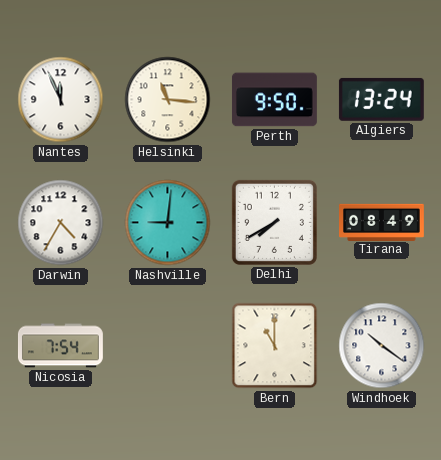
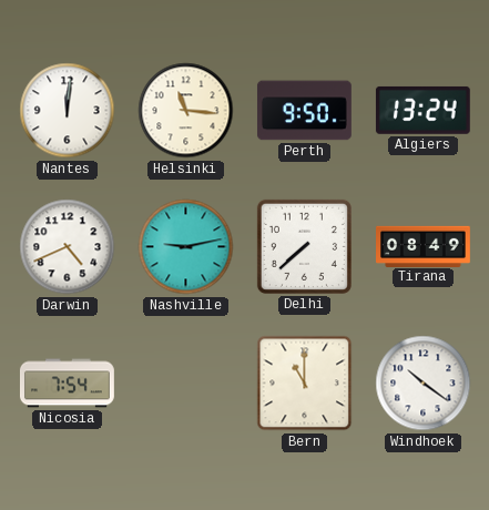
Nantes: 11:56 -> 12:01
Darwin: 4:35 -> 4:41
Nashville: 9:01 -> 9:13
Delhi: 7:40 -> 7:38
